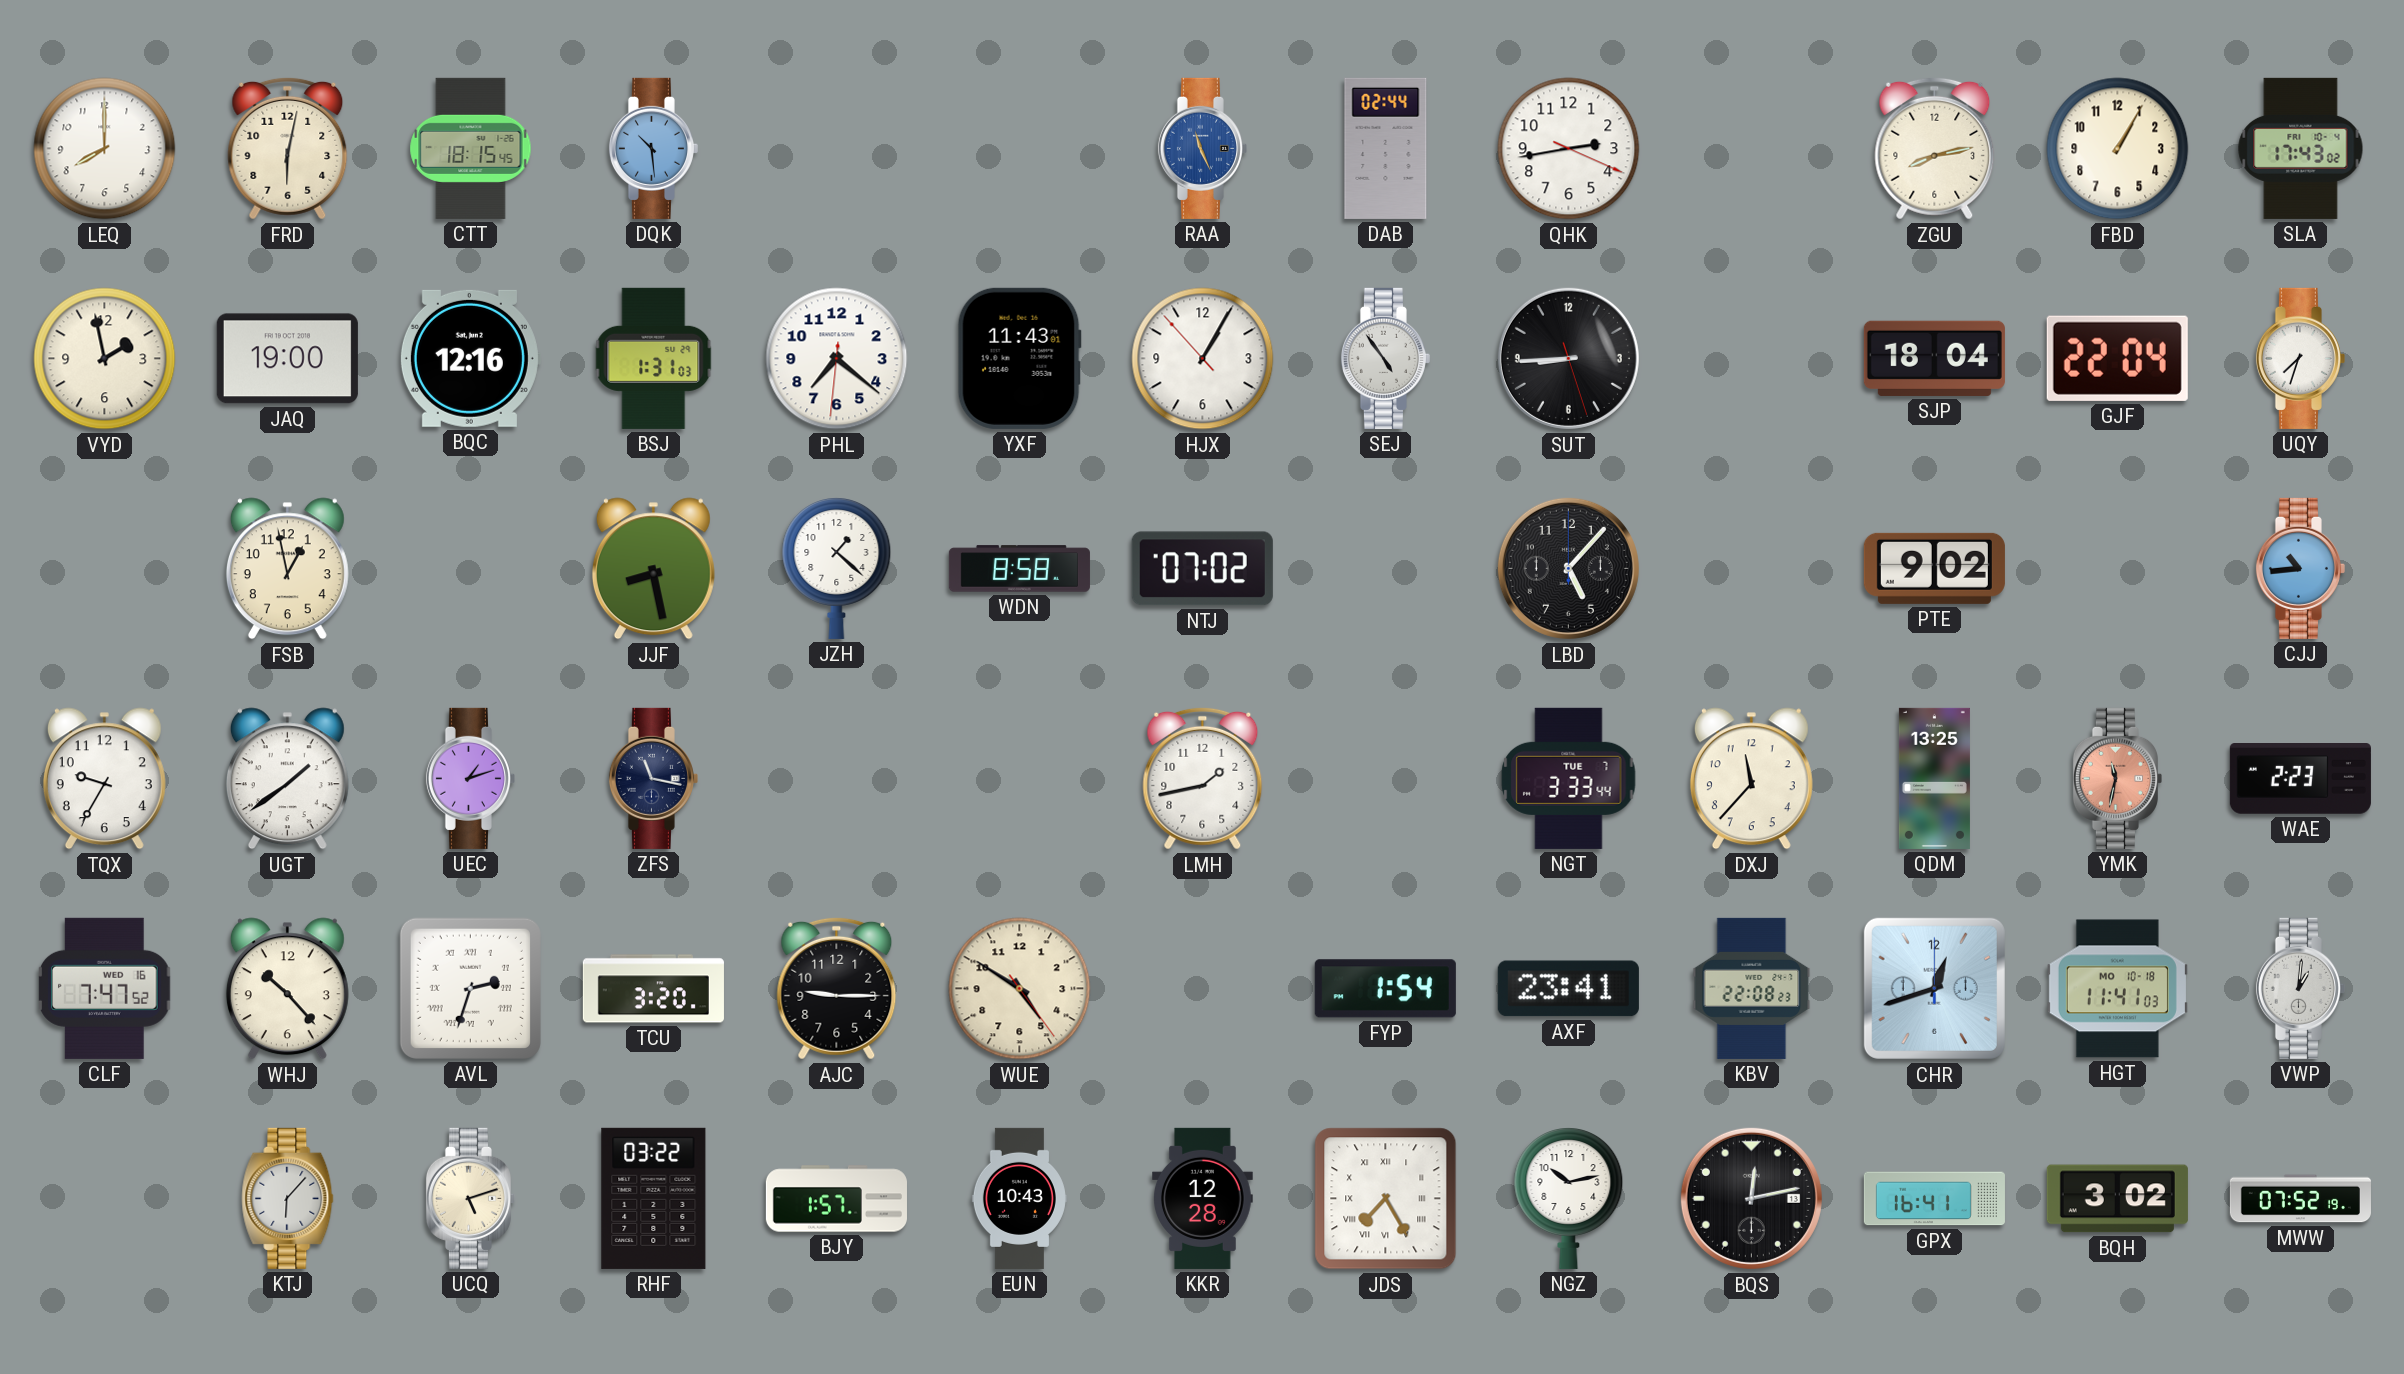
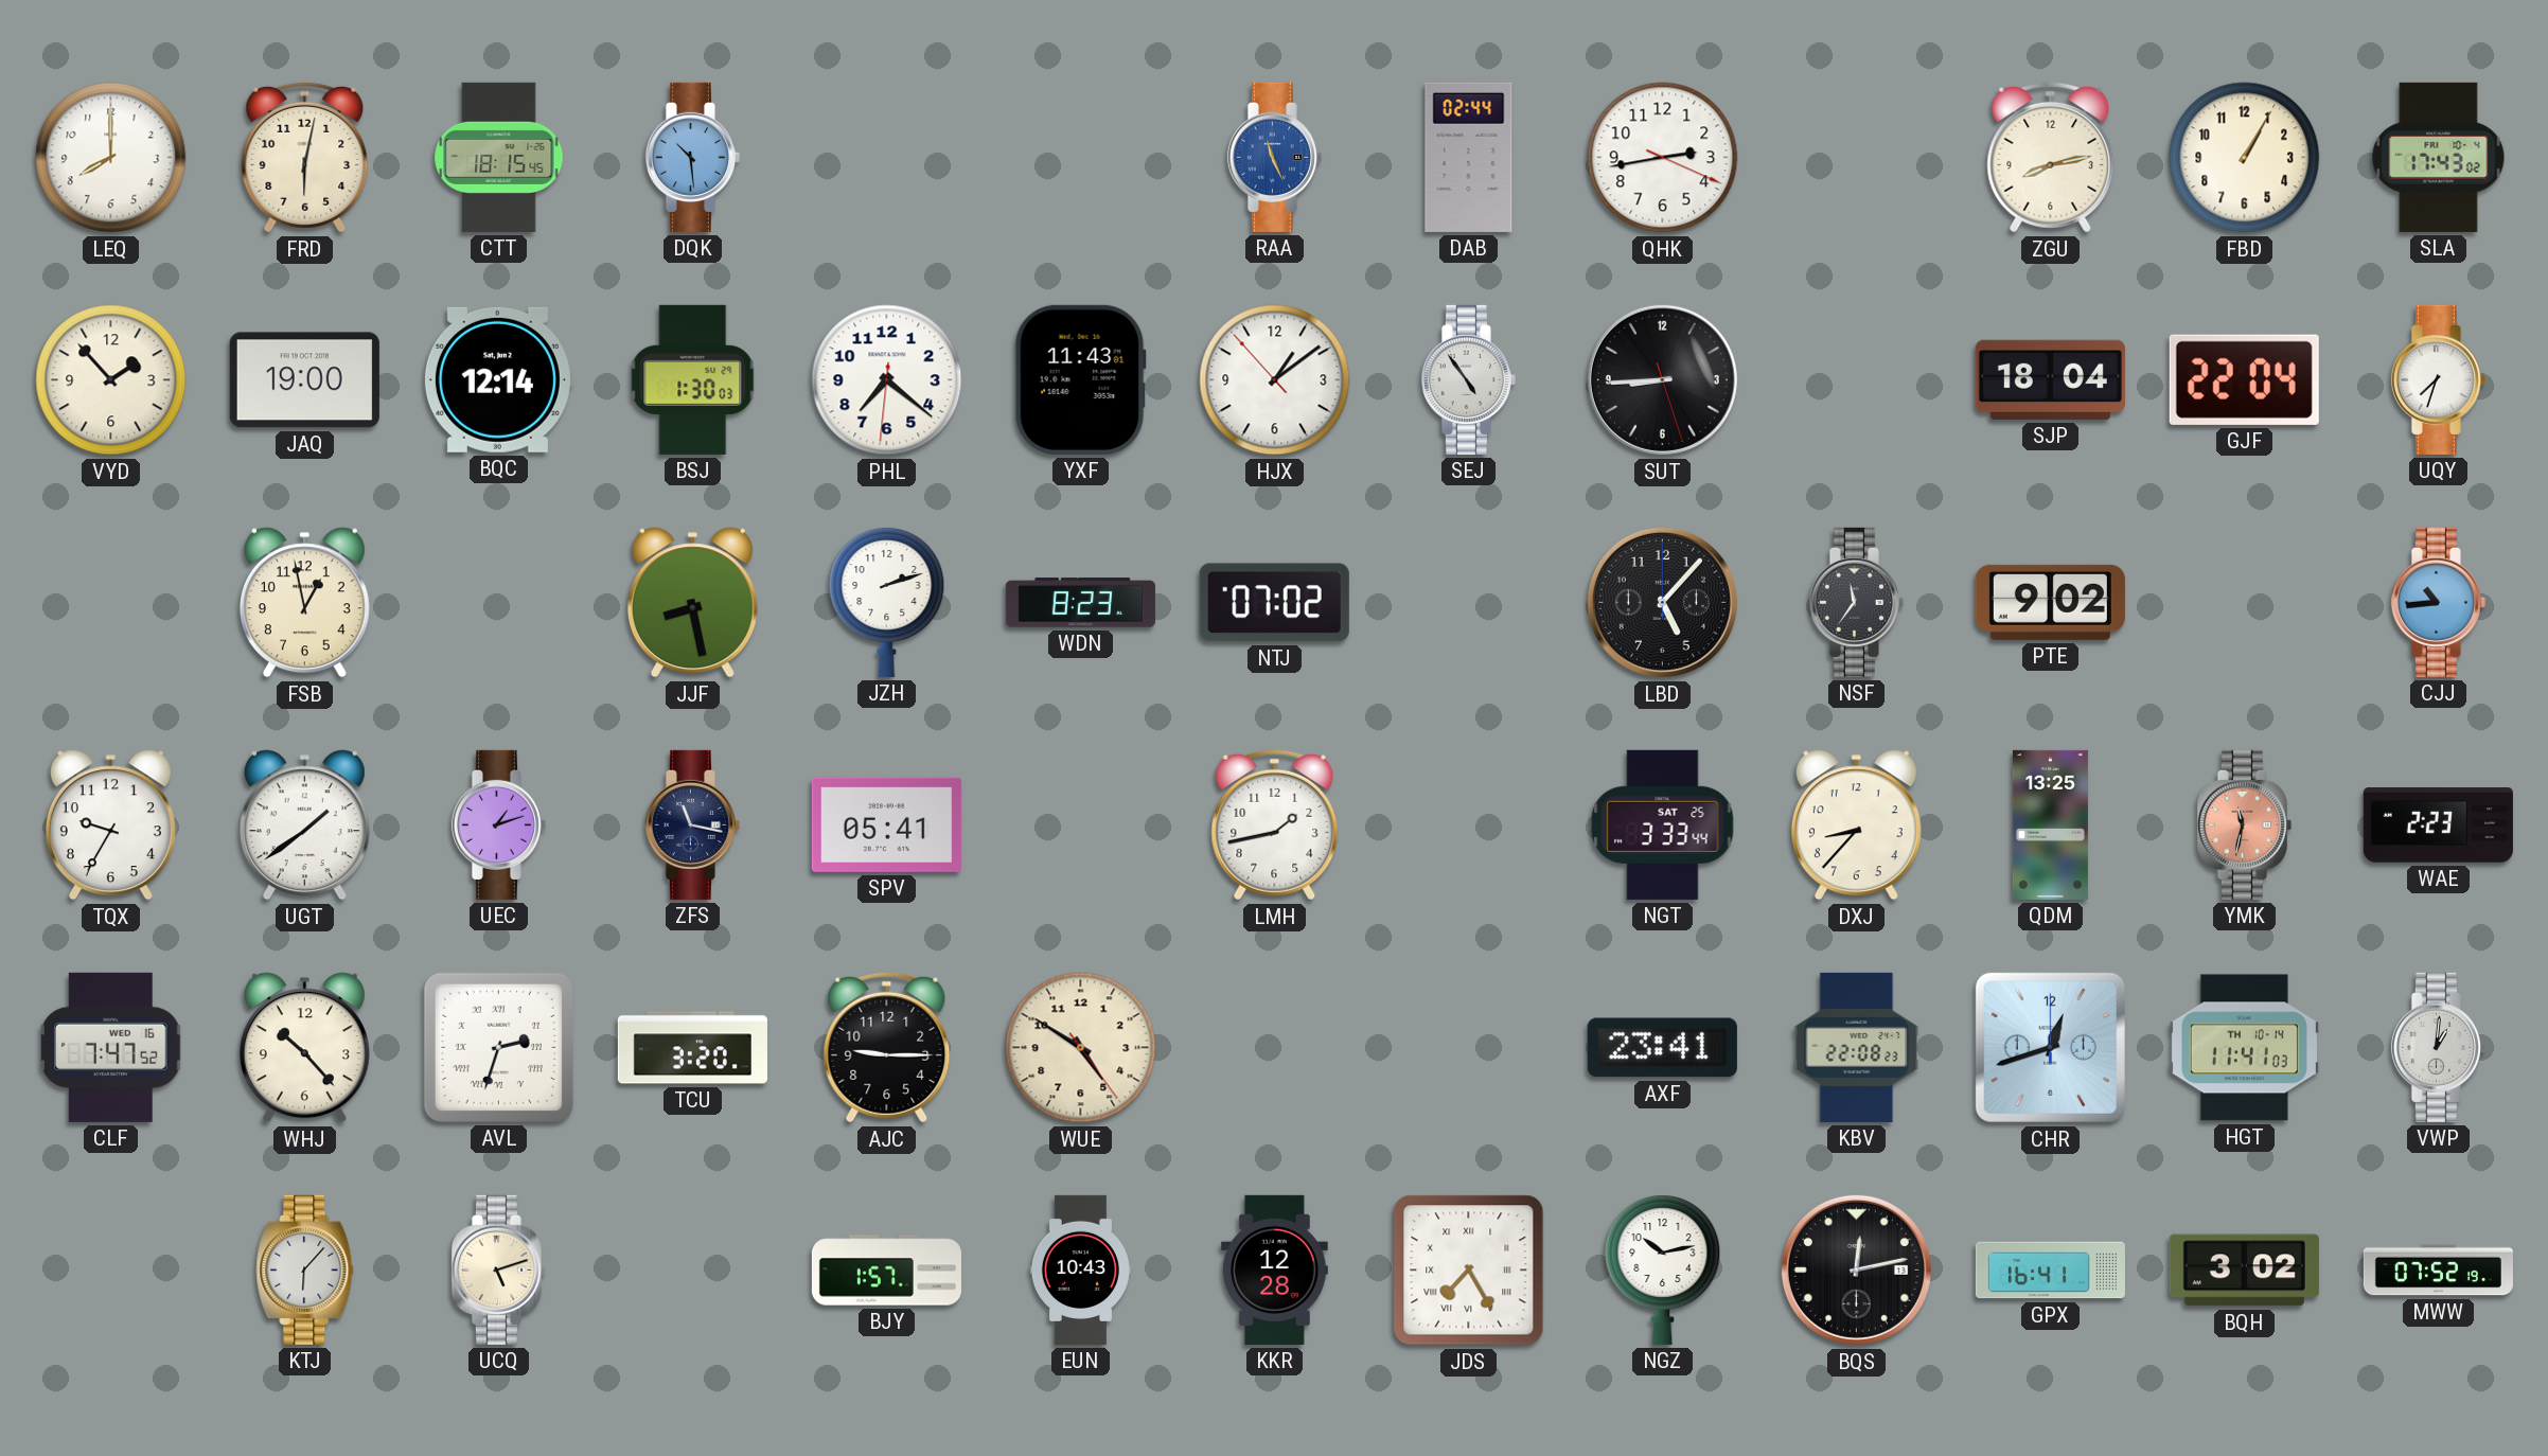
VYD: 1:58 -> 1:53
BQC: 12:16 -> 12:14
BSJ: 1:31 -> 1:30
HJX: 1:04 -> 1:08
JZH: 1:22 -> 2:12
WDN: 8:58 -> 8:23
NSF: none -> 11:36
SPV: none -> 05:41
NGT date: TUE 7 -> SAT 25
DXJ: 11:37 -> 8:37
FYP: 1:54 -> none
HGT date: MO 10-18 -> TH 10-14
RHF: 03:22 -> none
